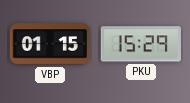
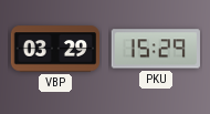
VBP: 01:15 -> 03:29
